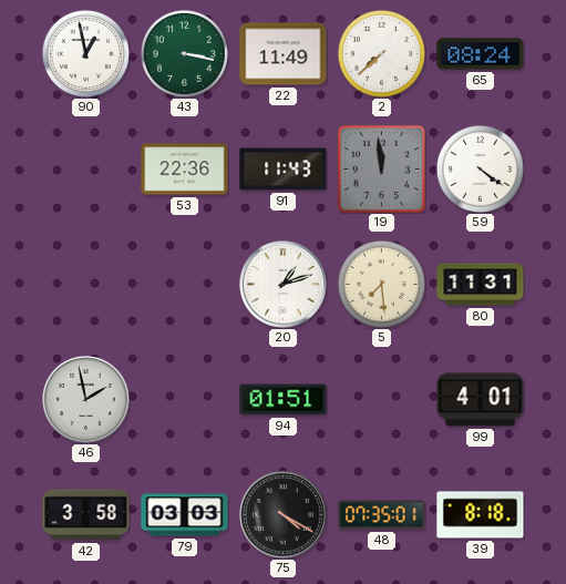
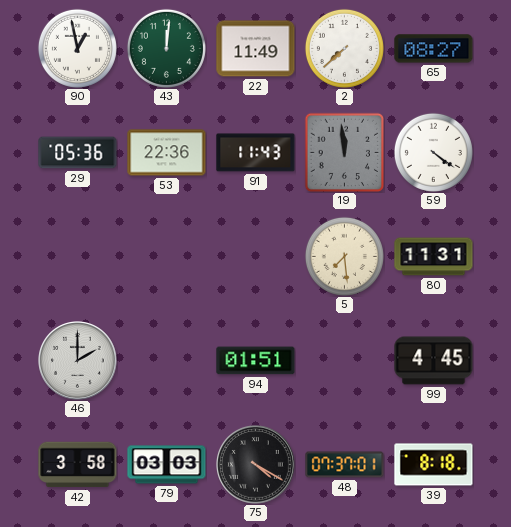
43: 3:17 -> 12:01
65: 08:24 -> 08:27
29: none -> 05:36
20: 1:12 -> none
46: 1:58 -> 2:00
99: 4:01 -> 4:45
48: 07:35 -> 07:37
